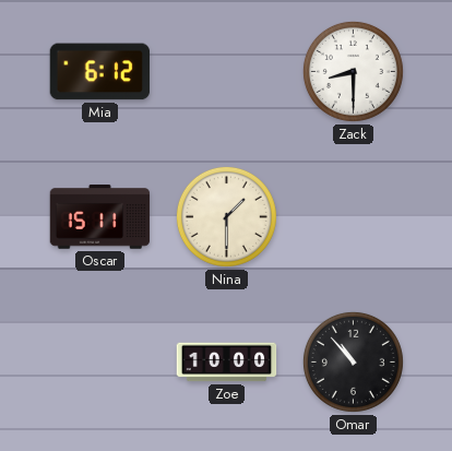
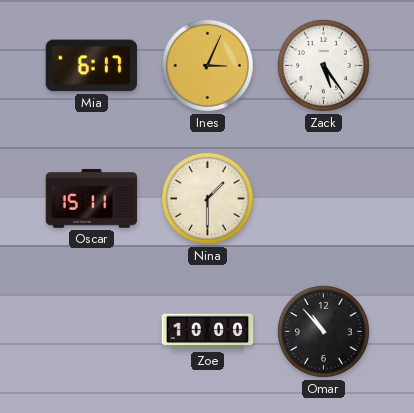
Mia: 6:12 -> 6:17
Ines: none -> 3:04
Zack: 8:30 -> 5:24
